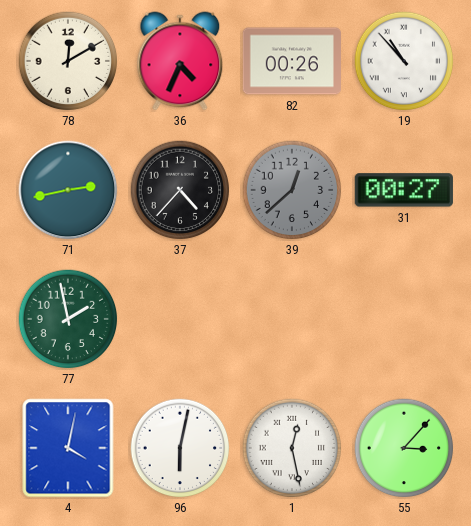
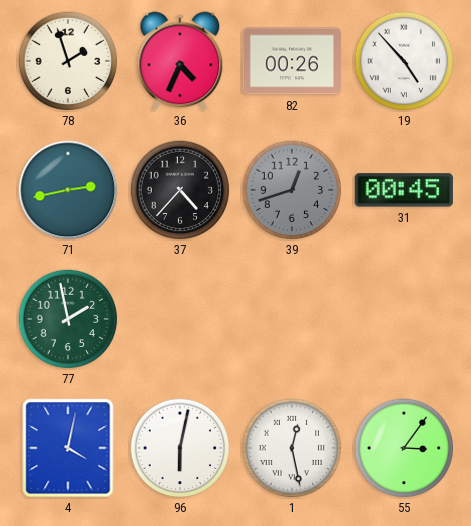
78: 12:10 -> 1:57
19: 10:53 -> 4:53
39: 12:38 -> 12:42
31: 00:27 -> 00:45
55: 3:07 -> 3:06
